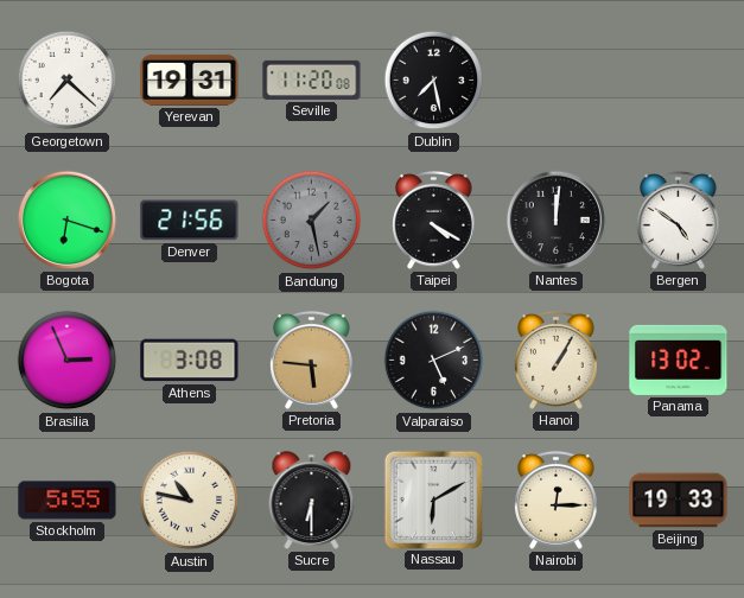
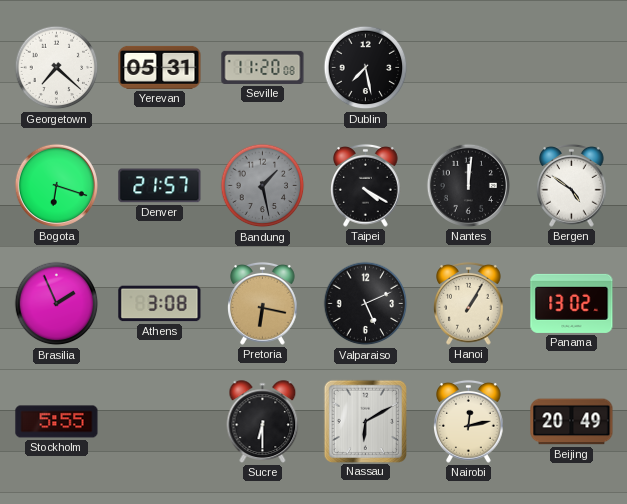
Yerevan: 19:31 -> 05:31
Denver: 21:56 -> 21:57
Brasilia: 2:56 -> 1:56
Pretoria: 5:46 -> 6:17
Austin: 10:47 -> none
Nairobi: 12:15 -> 12:13
Beijing: 19:33 -> 20:49
